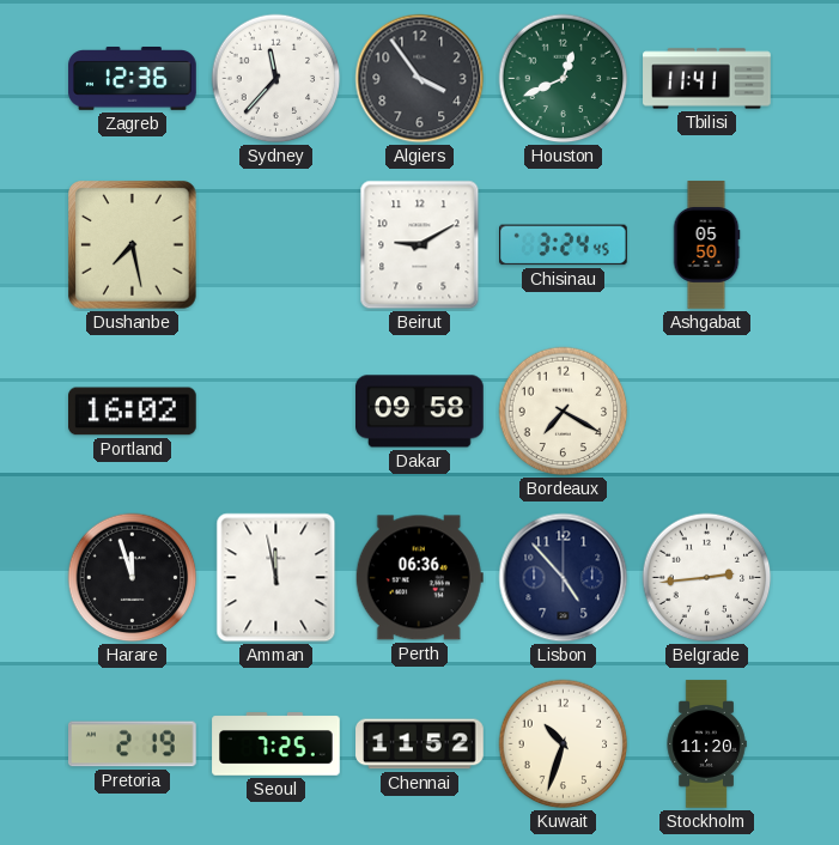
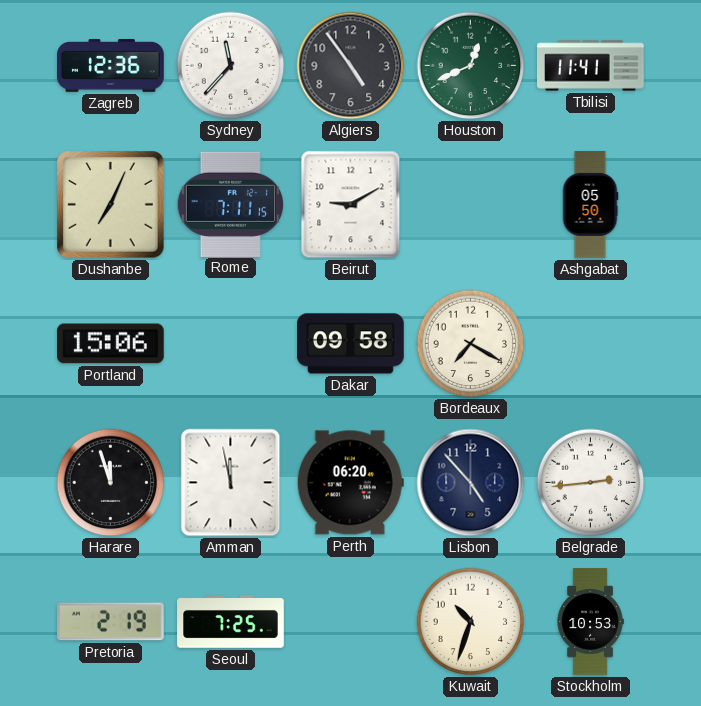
Algiers: 3:54 -> 4:54
Dushanbe: 7:28 -> 7:04
Rome: none -> 7:11
Chisinau: 3:24 -> none
Portland: 16:02 -> 15:06
Perth: 06:36 -> 06:20
Chennai: 11:52 -> none
Stockholm: 11:20 -> 10:53
